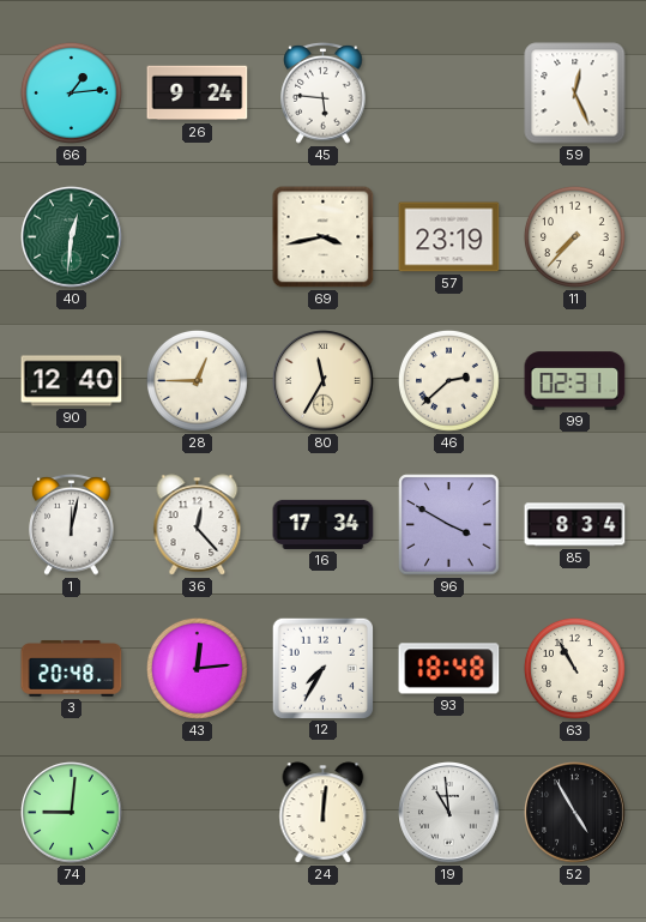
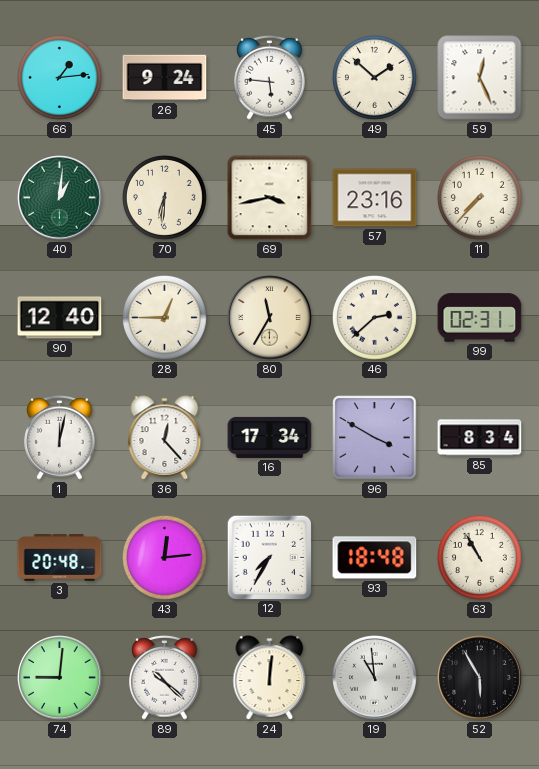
49: none -> 1:52
40: 12:31 -> 1:01
70: none -> 6:31
57: 23:19 -> 23:16
89: none -> 10:22
52: 4:55 -> 5:55
